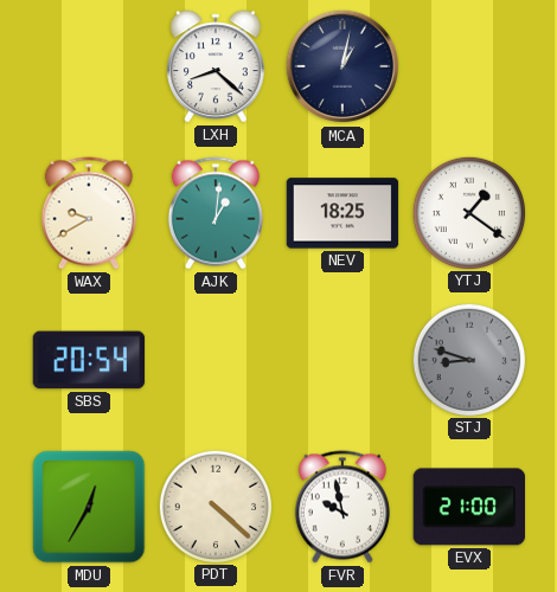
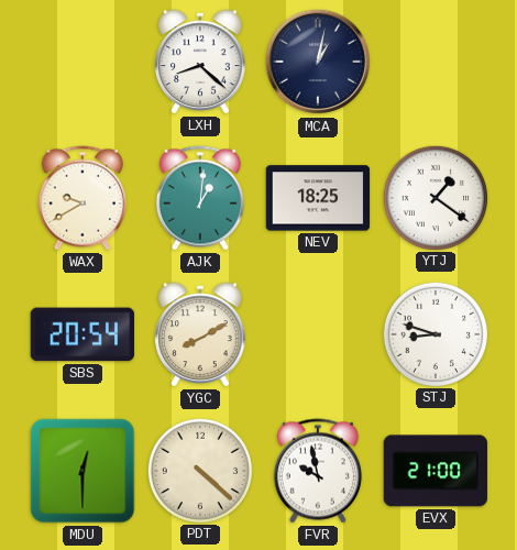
YGC: none -> 8:10
STJ dial: grey -> white
MDU: 12:35 -> 12:30
